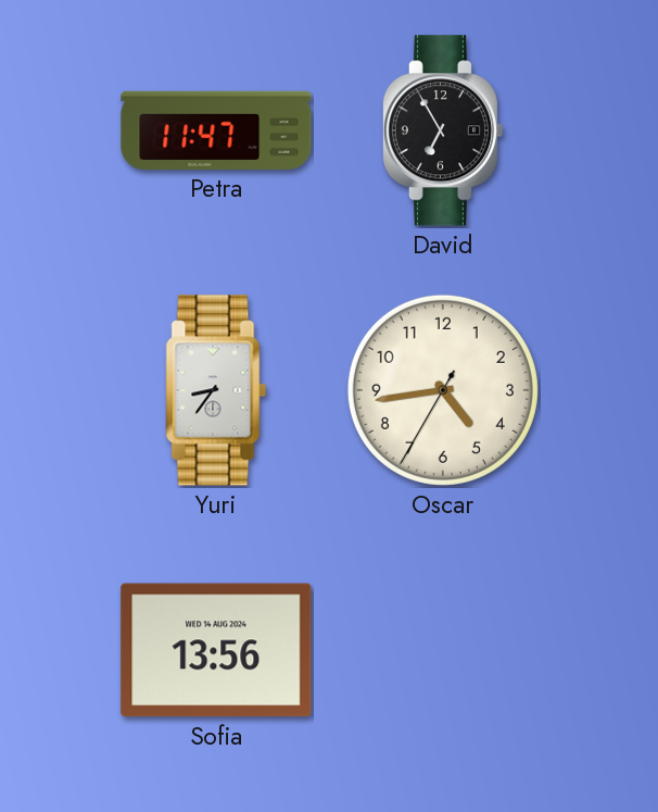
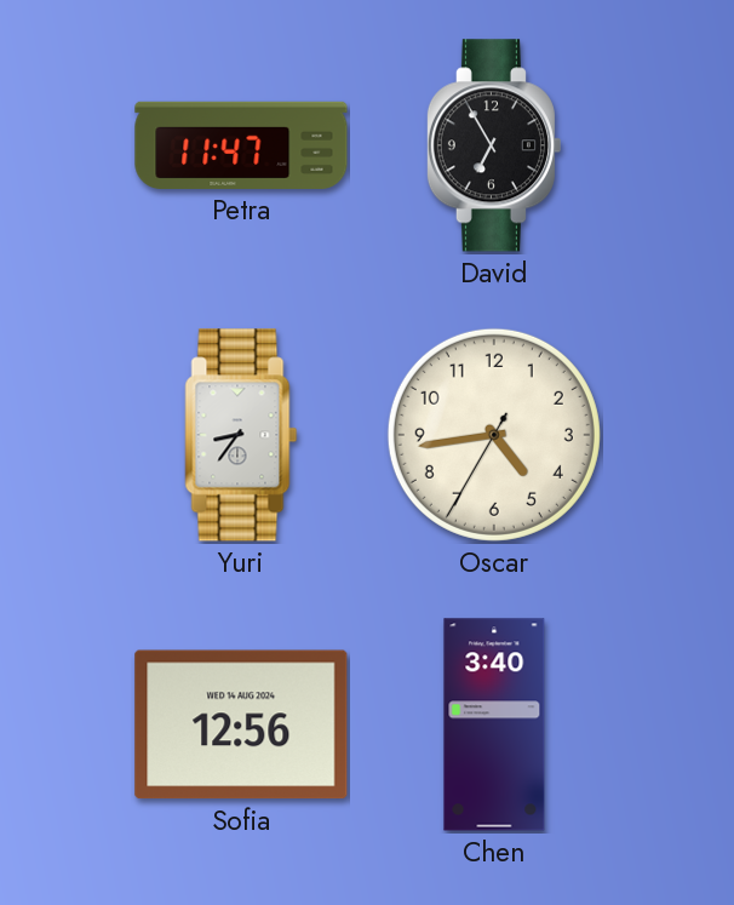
Sofia: 13:56 -> 12:56
Chen: none -> 3:40
